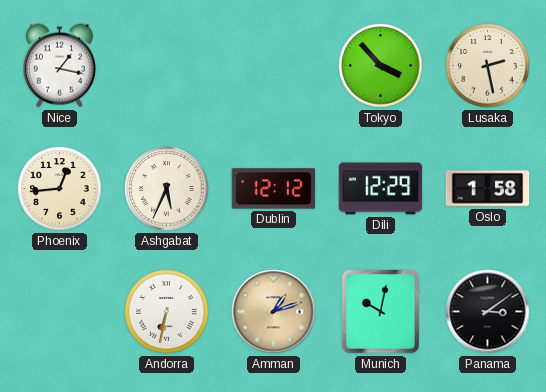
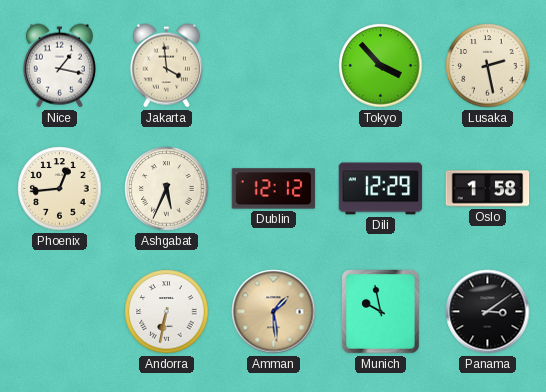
Jakarta: none -> 3:59
Amman: 1:12 -> 1:29
Munich: 10:02 -> 9:58
